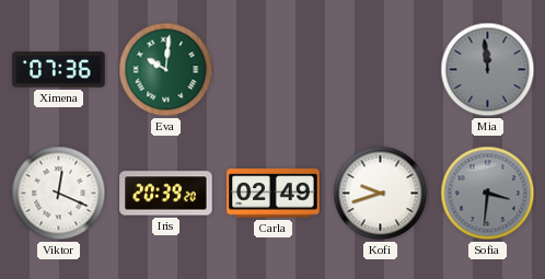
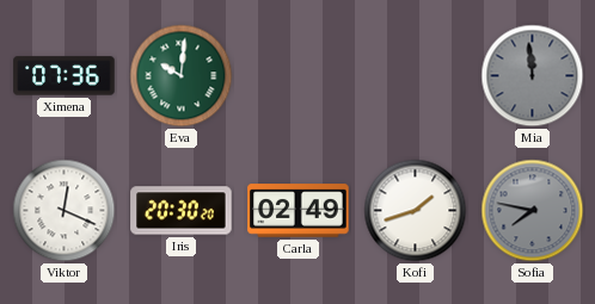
Iris: 20:39 -> 20:30
Kofi: 9:42 -> 1:42
Sofia: 3:31 -> 7:47
